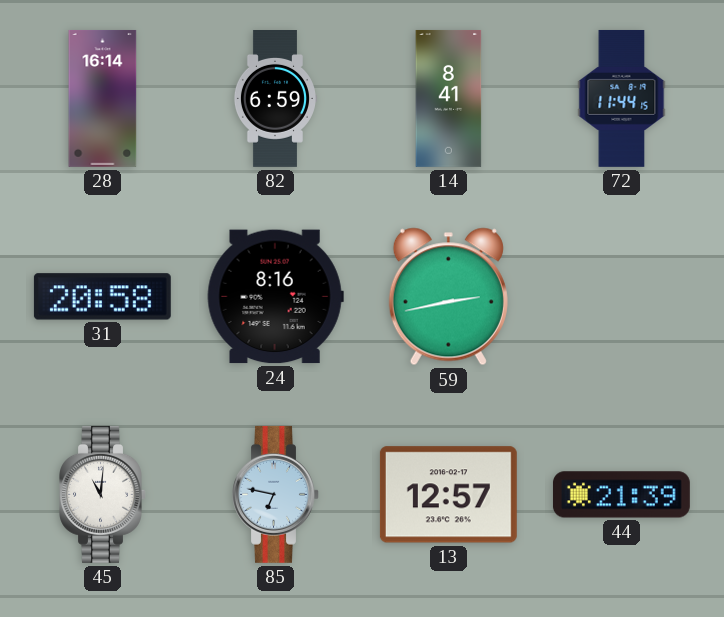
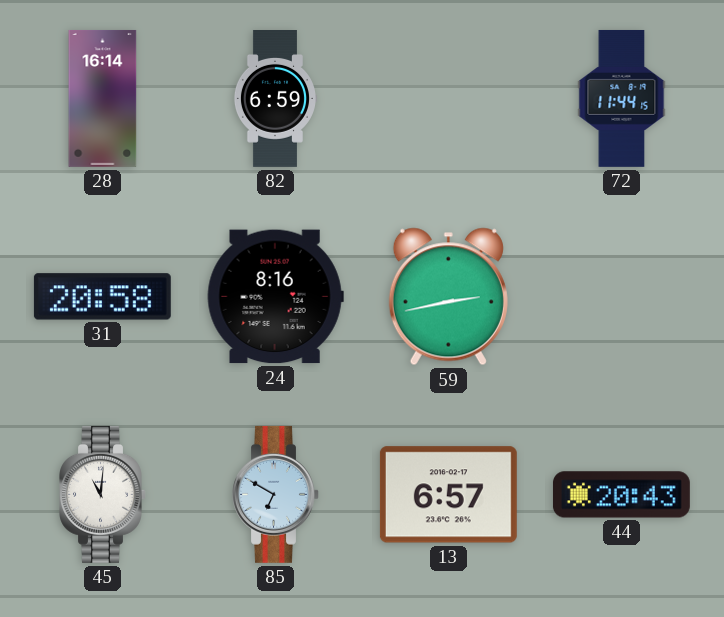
14: 8:41 -> none
85: 6:47 -> 6:50
13: 12:57 -> 6:57
44: 21:39 -> 20:43
